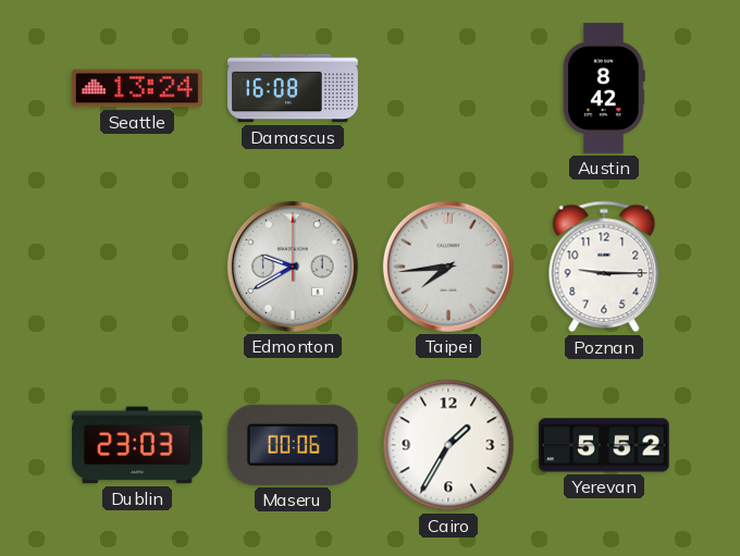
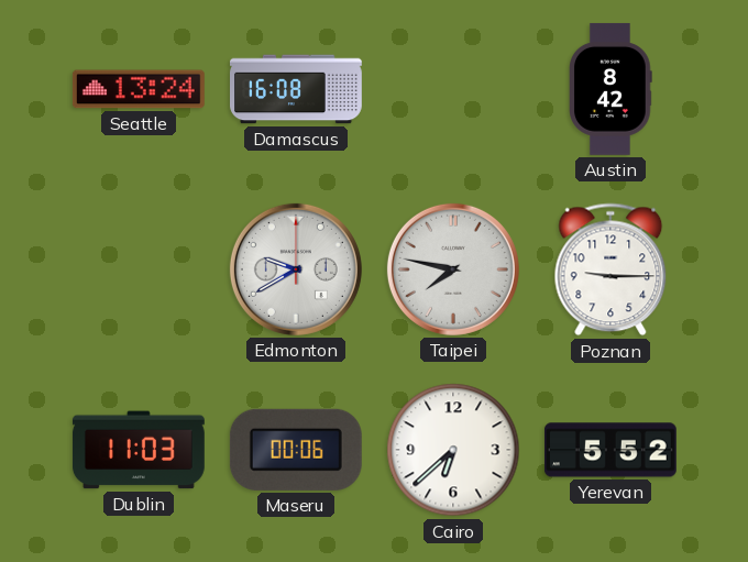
Taipei: 7:44 -> 7:47
Dublin: 23:03 -> 11:03
Cairo: 1:35 -> 6:38
